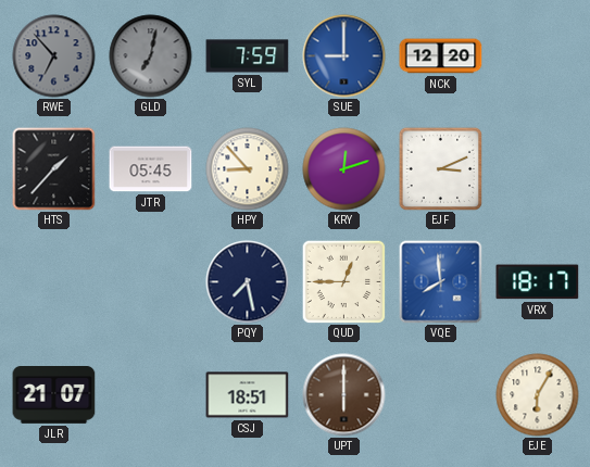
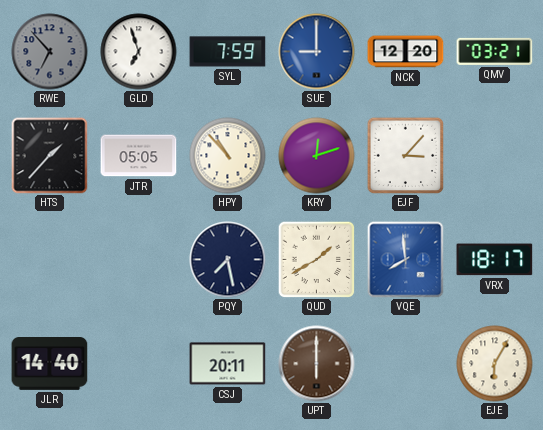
GLD: 7:02 -> 6:57
GLD dial: grey -> white
QMV: none -> 03:21
JTR: 05:45 -> 05:05
HPY: 8:53 -> 10:53
EJF: 3:11 -> 3:07
QUD: 12:45 -> 1:40
JLR: 21:07 -> 14:40
CSJ: 18:51 -> 20:11
